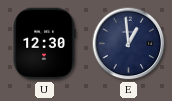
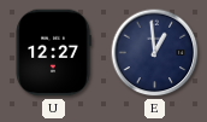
U: 12:30 -> 12:27
